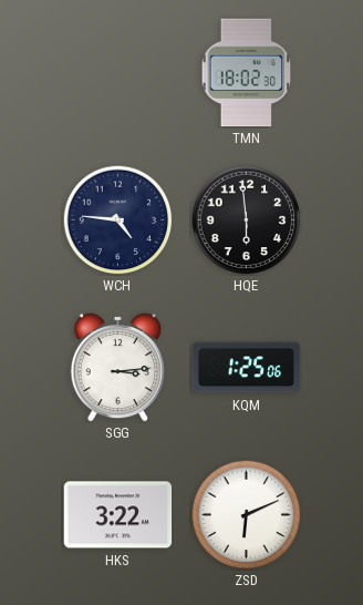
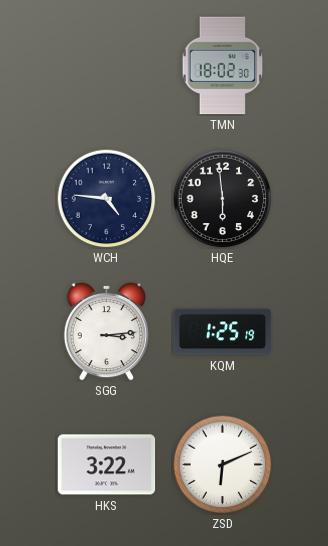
KQM: 1:25:06 -> 1:25:19
